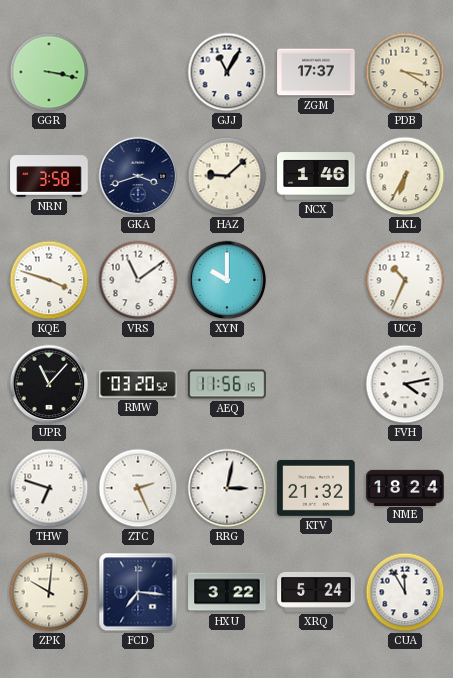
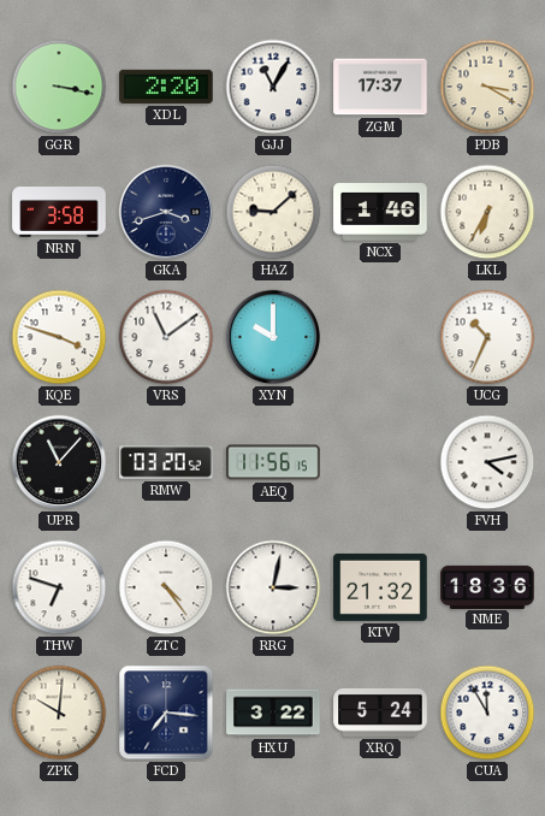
XDL: none -> 2:20
ZTC: 2:26 -> 4:24
NME: 18:24 -> 18:36
